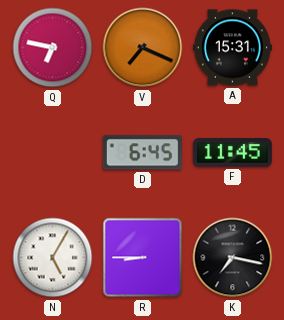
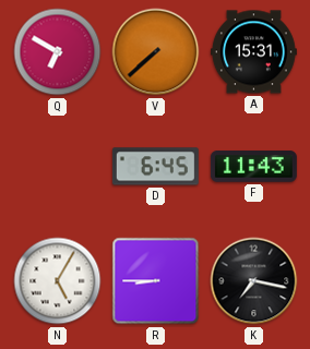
Q: 6:47 -> 6:50
V: 7:19 -> 7:38
F: 11:45 -> 11:43
